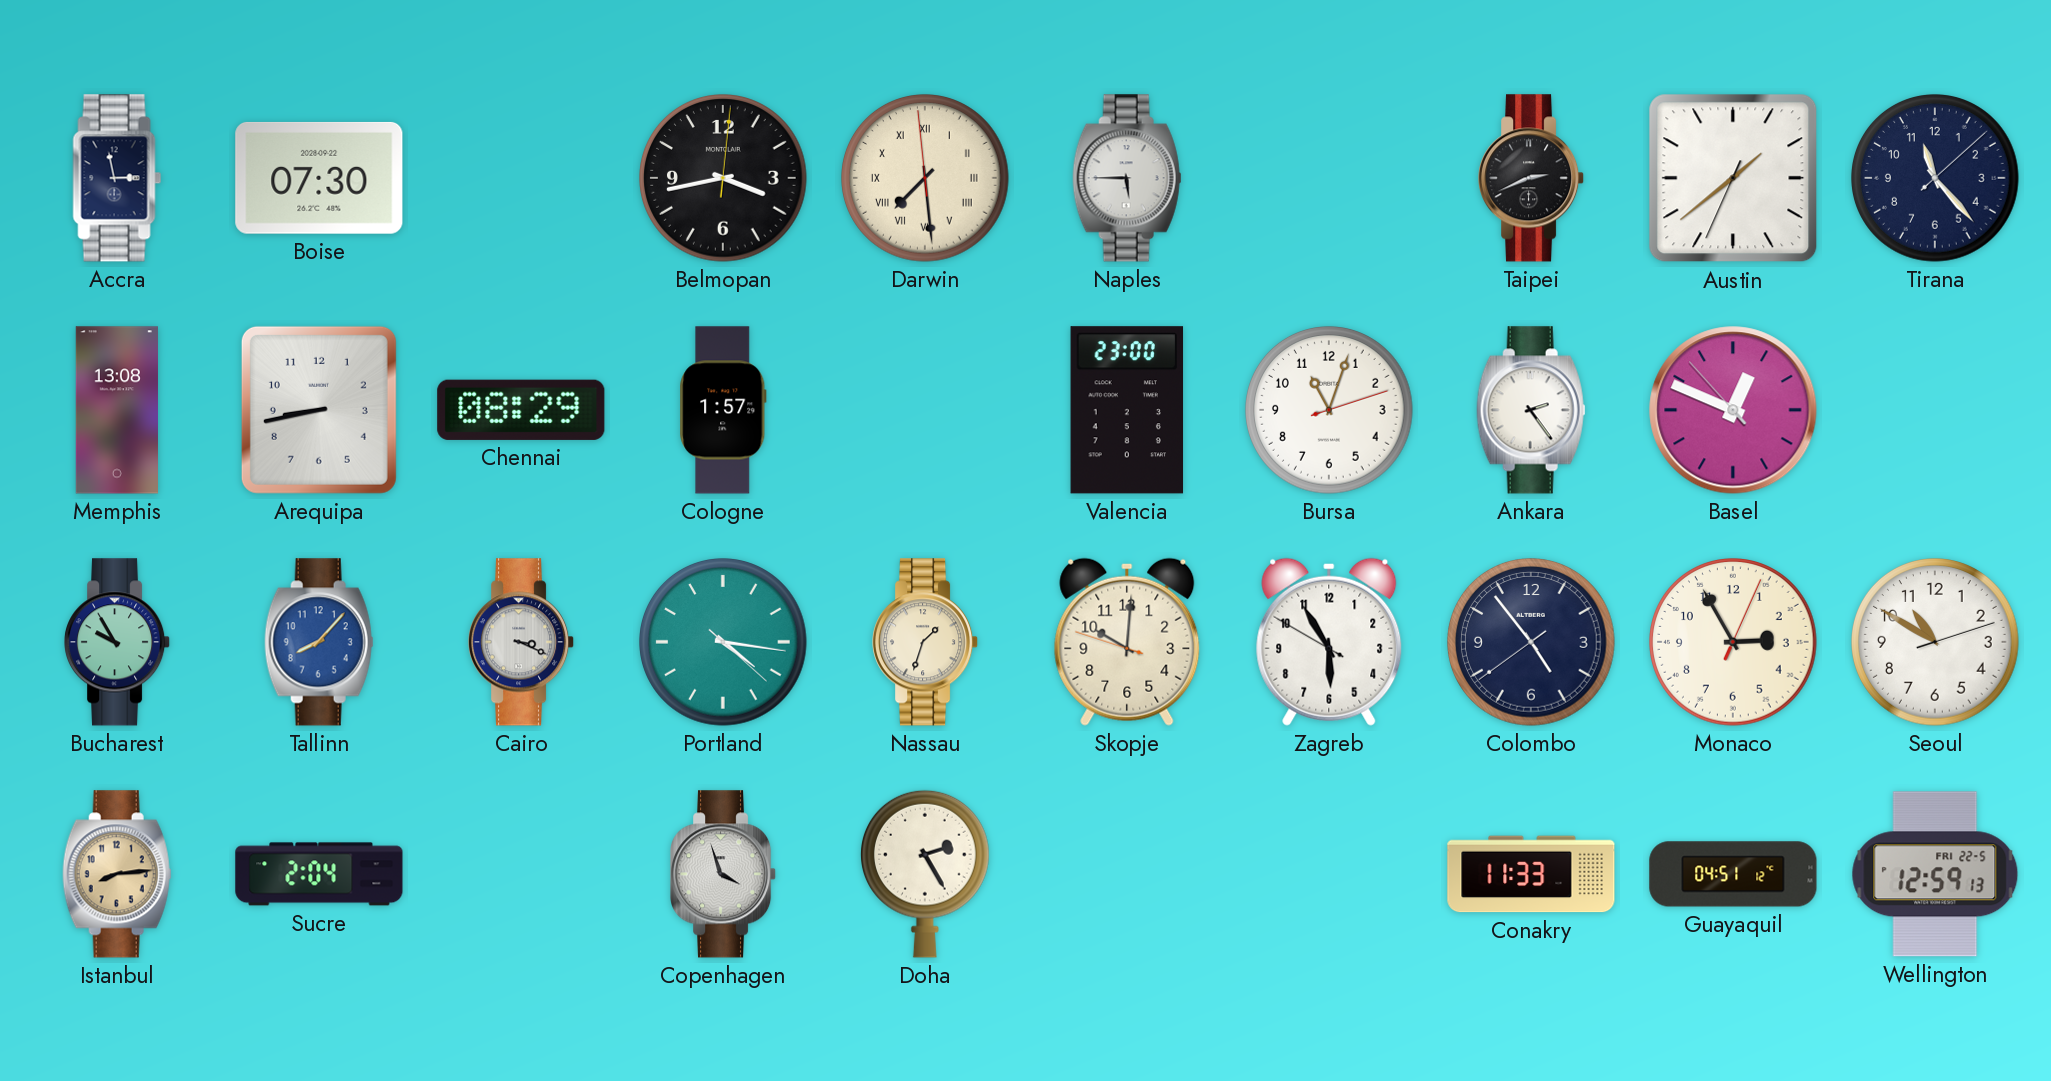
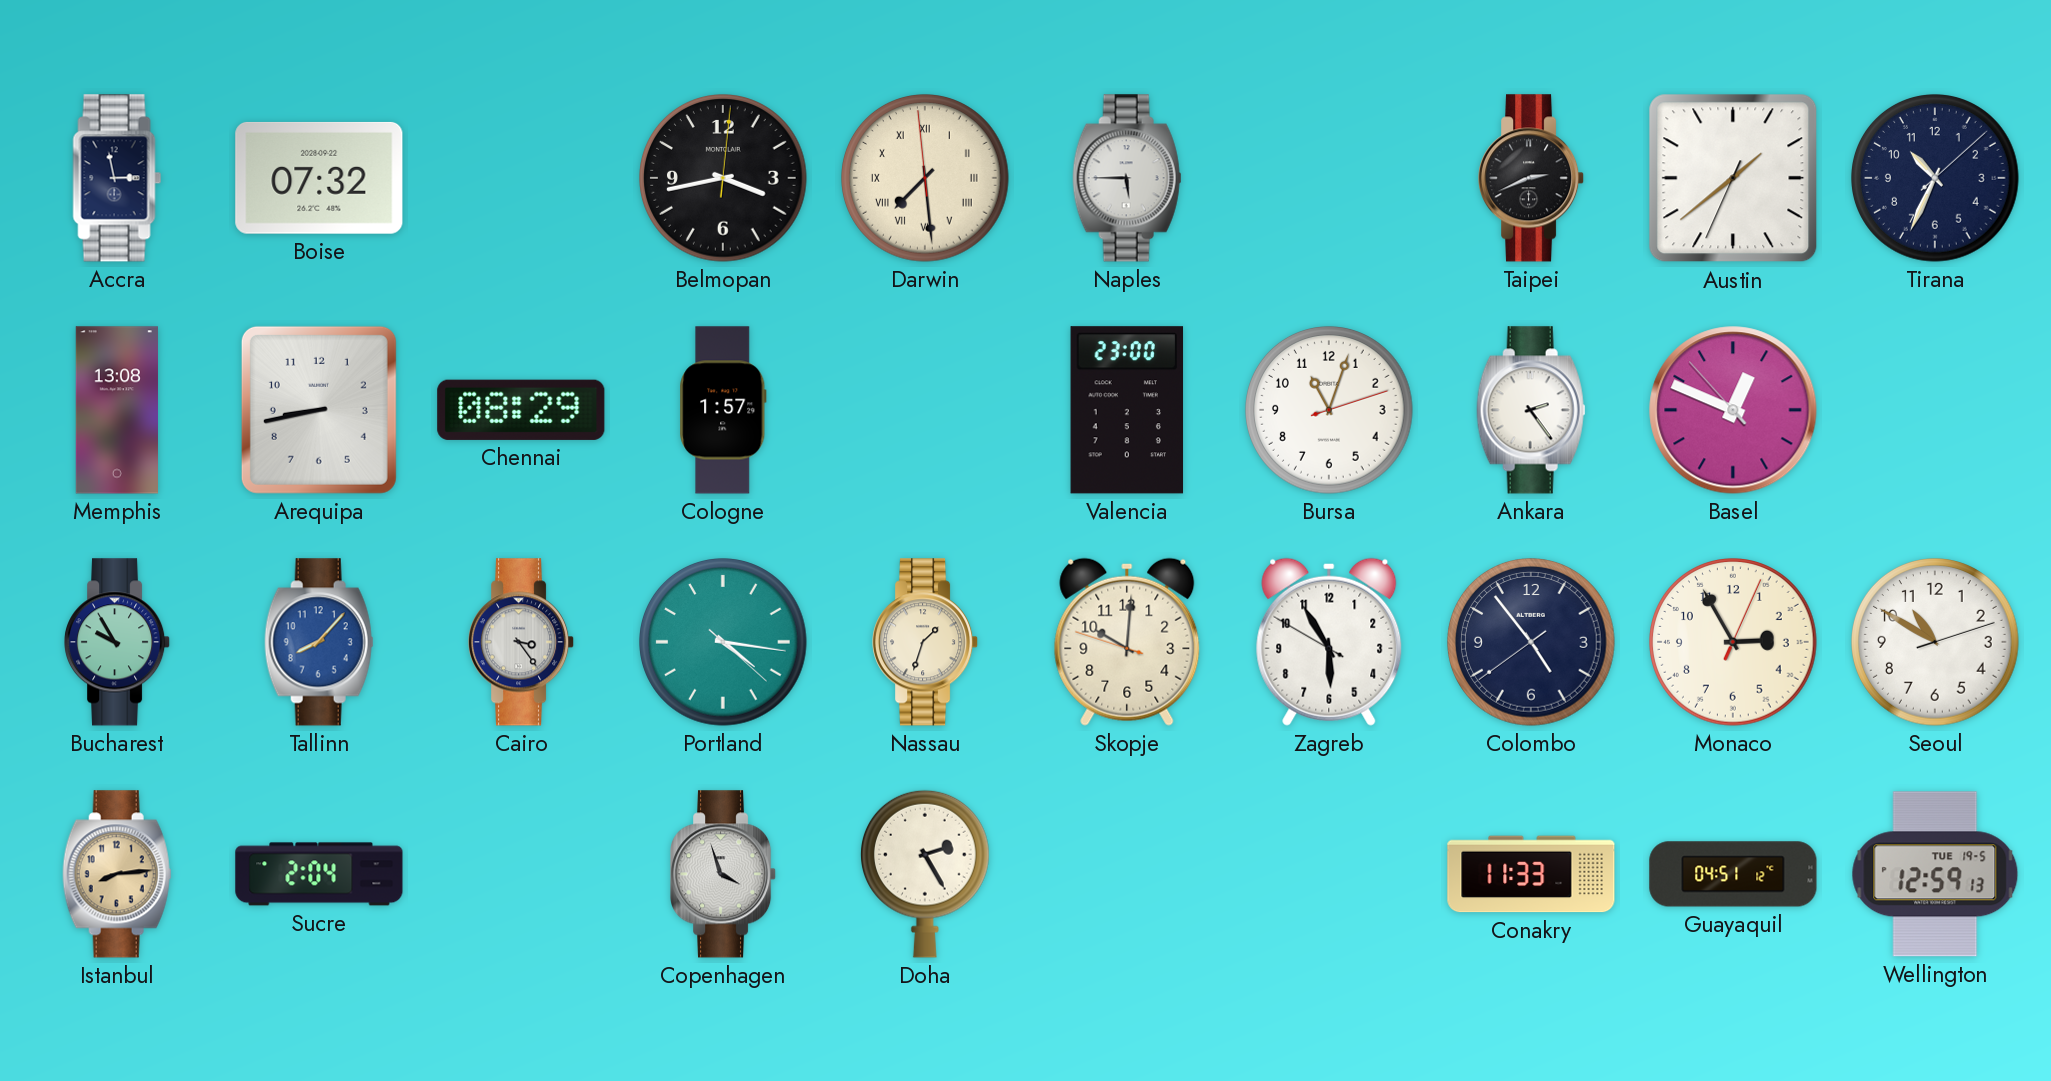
Boise: 07:30 -> 07:32
Tirana: 11:23 -> 10:34
Cairo: 3:19 -> 3:24
Wellington date: FRI 22-5 -> TUE 19-5
